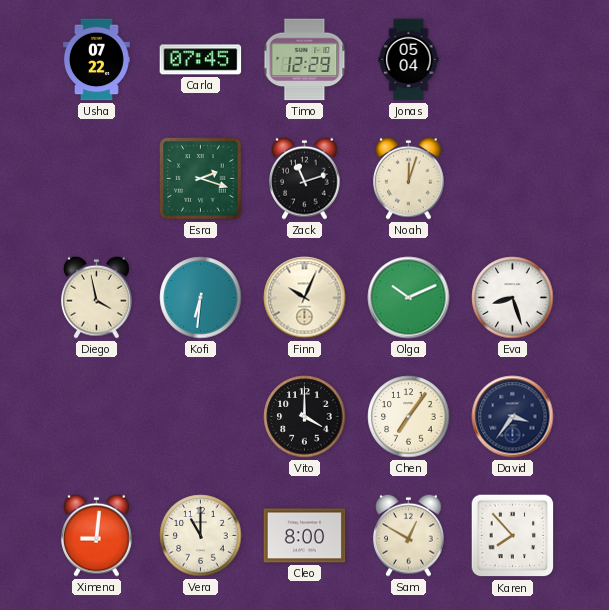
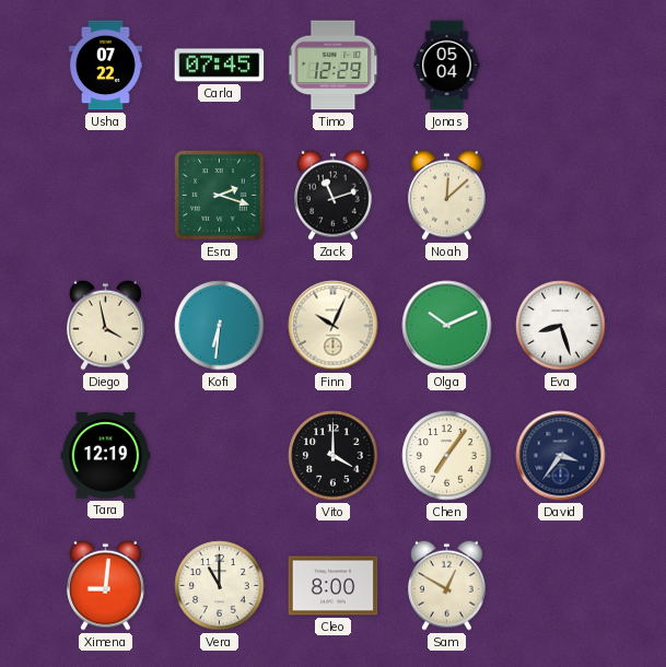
Noah: 12:03 -> 12:08
Tara: none -> 12:19
Karen: 7:53 -> none
